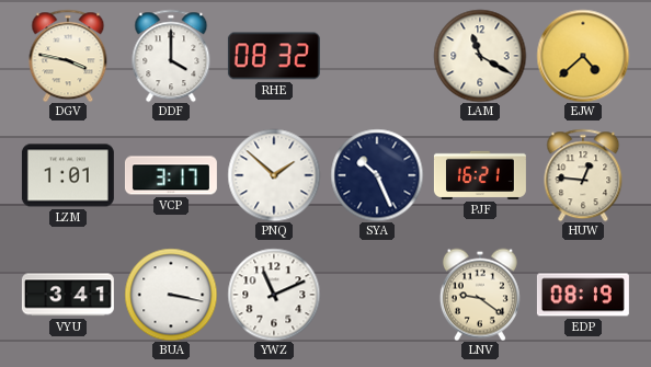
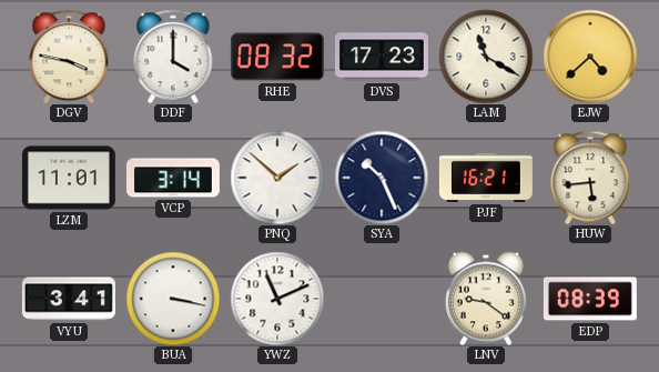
DVS: none -> 17:23
LZM: 1:01 -> 11:01
VCP: 3:17 -> 3:14
HUW: 12:46 -> 5:44
EDP: 08:19 -> 08:39
